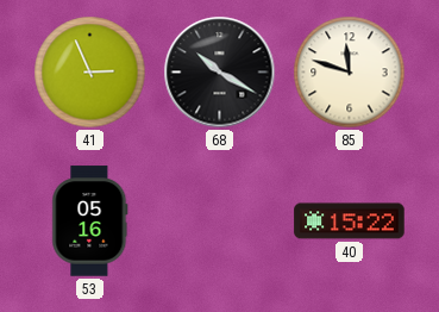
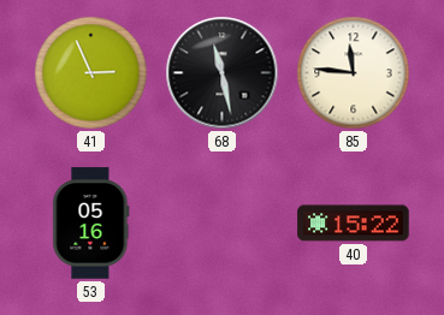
68: 10:20 -> 11:28
85: 11:48 -> 11:46
